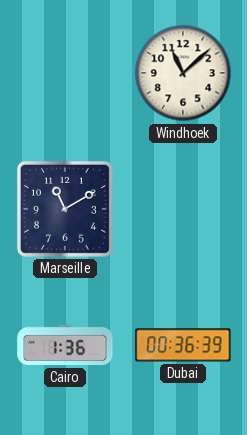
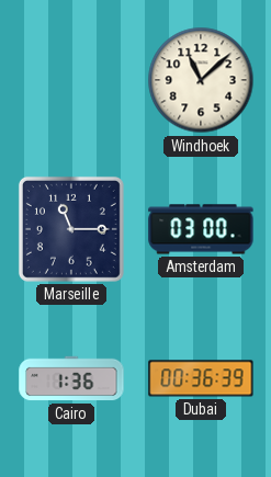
Marseille: 11:10 -> 11:15
Amsterdam: none -> 03:00
